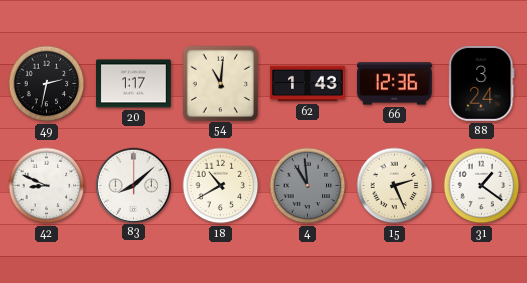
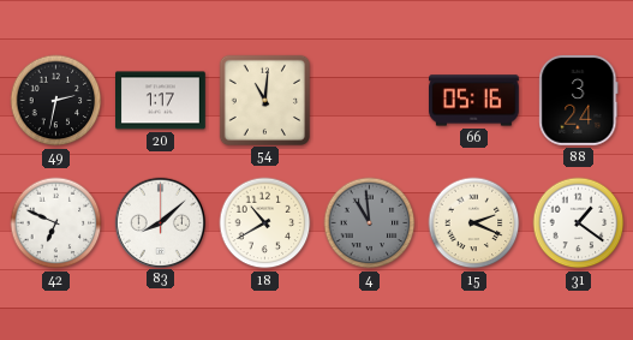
62: 1:43 -> none
66: 12:36 -> 05:16
42: 8:49 -> 6:49
15: 2:26 -> 2:19
